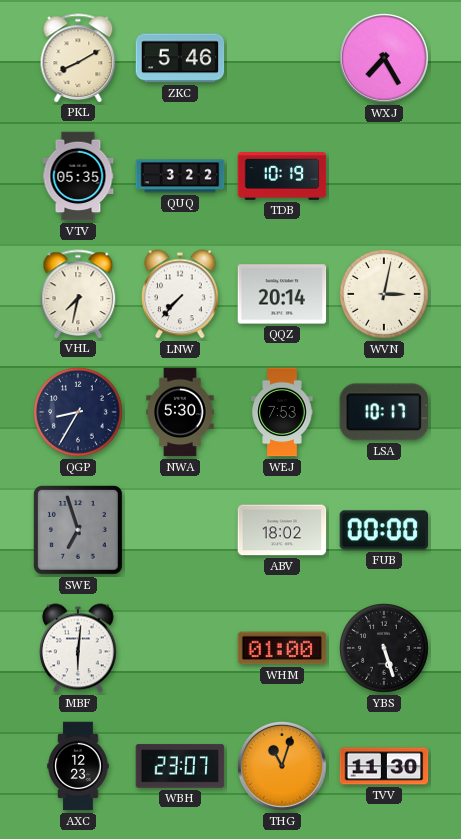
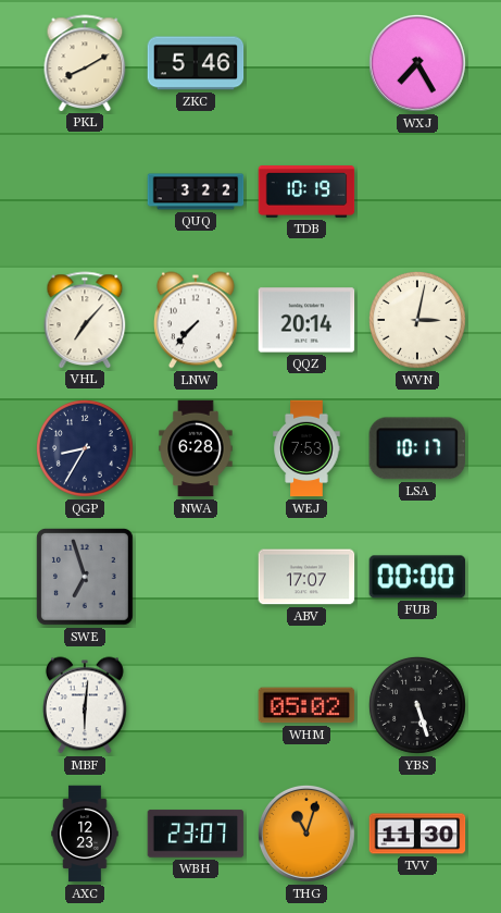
VTV: 05:35 -> none
VHL: 7:32 -> 7:07
NWA: 5:30 -> 6:28
ABV: 18:02 -> 17:07
WHM: 01:00 -> 05:02
